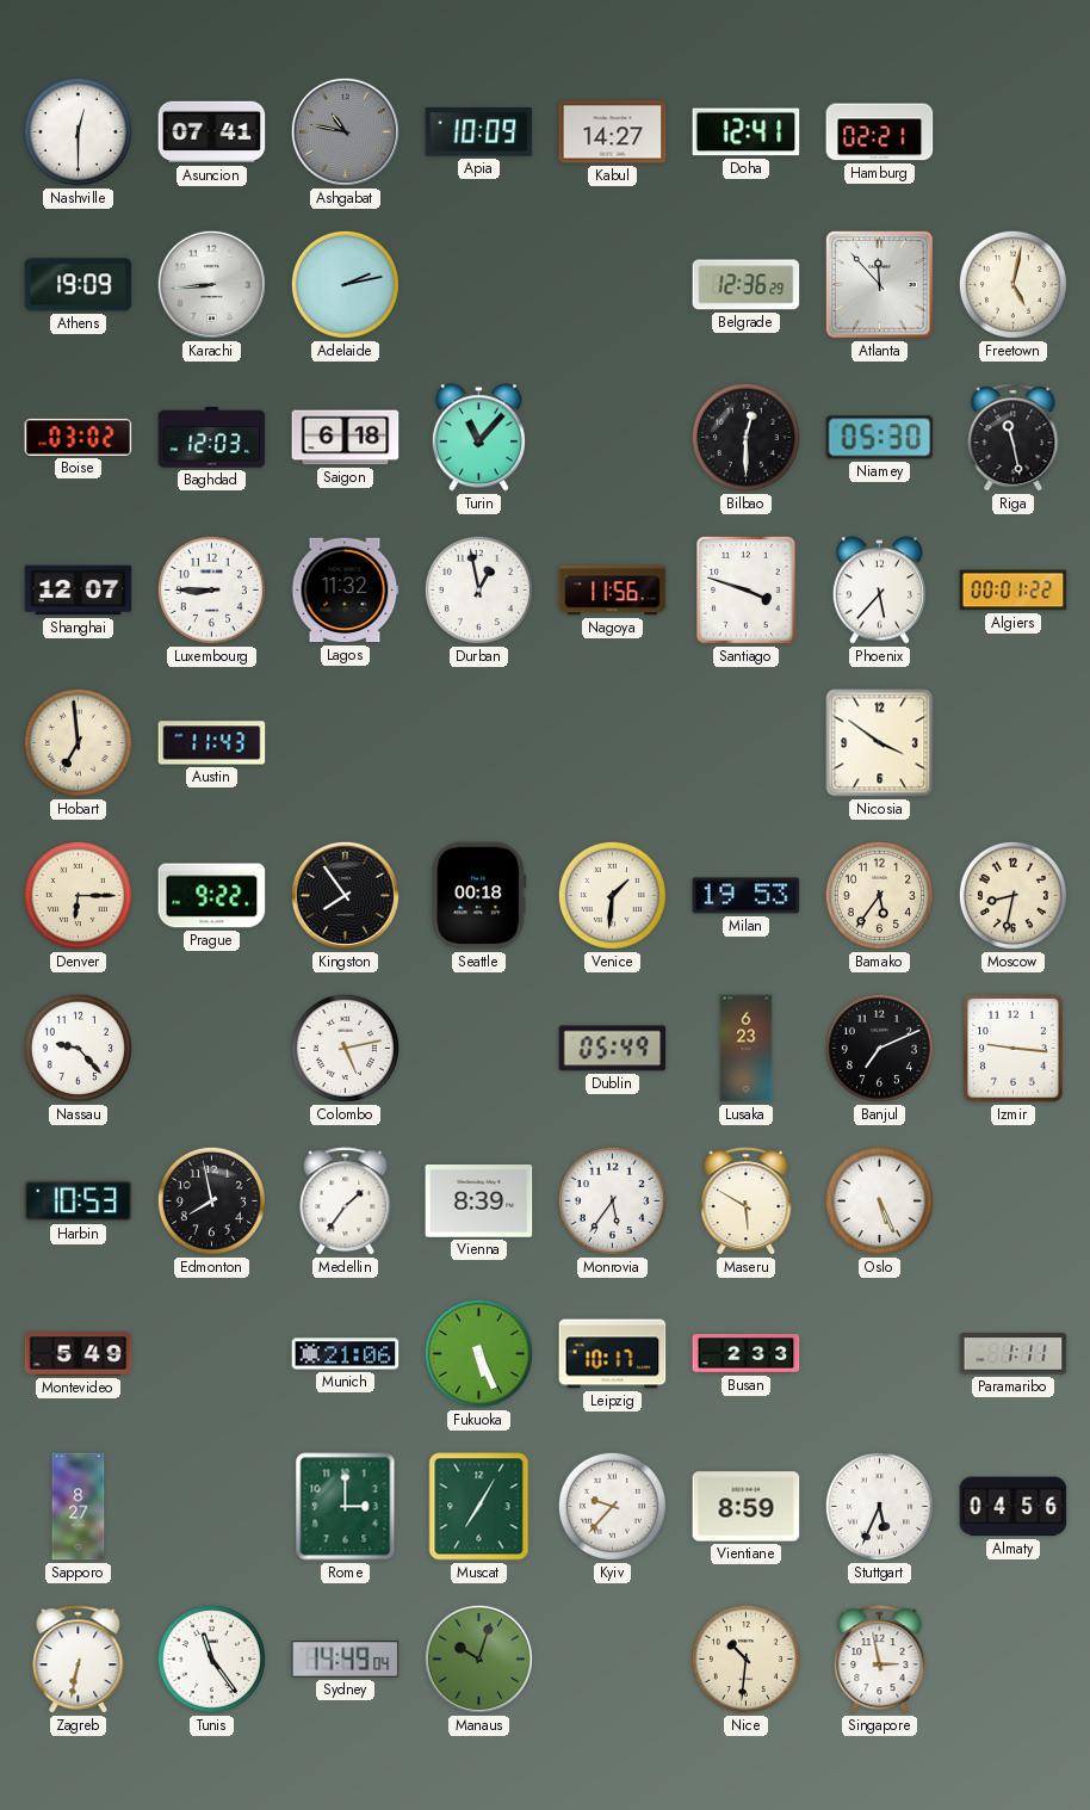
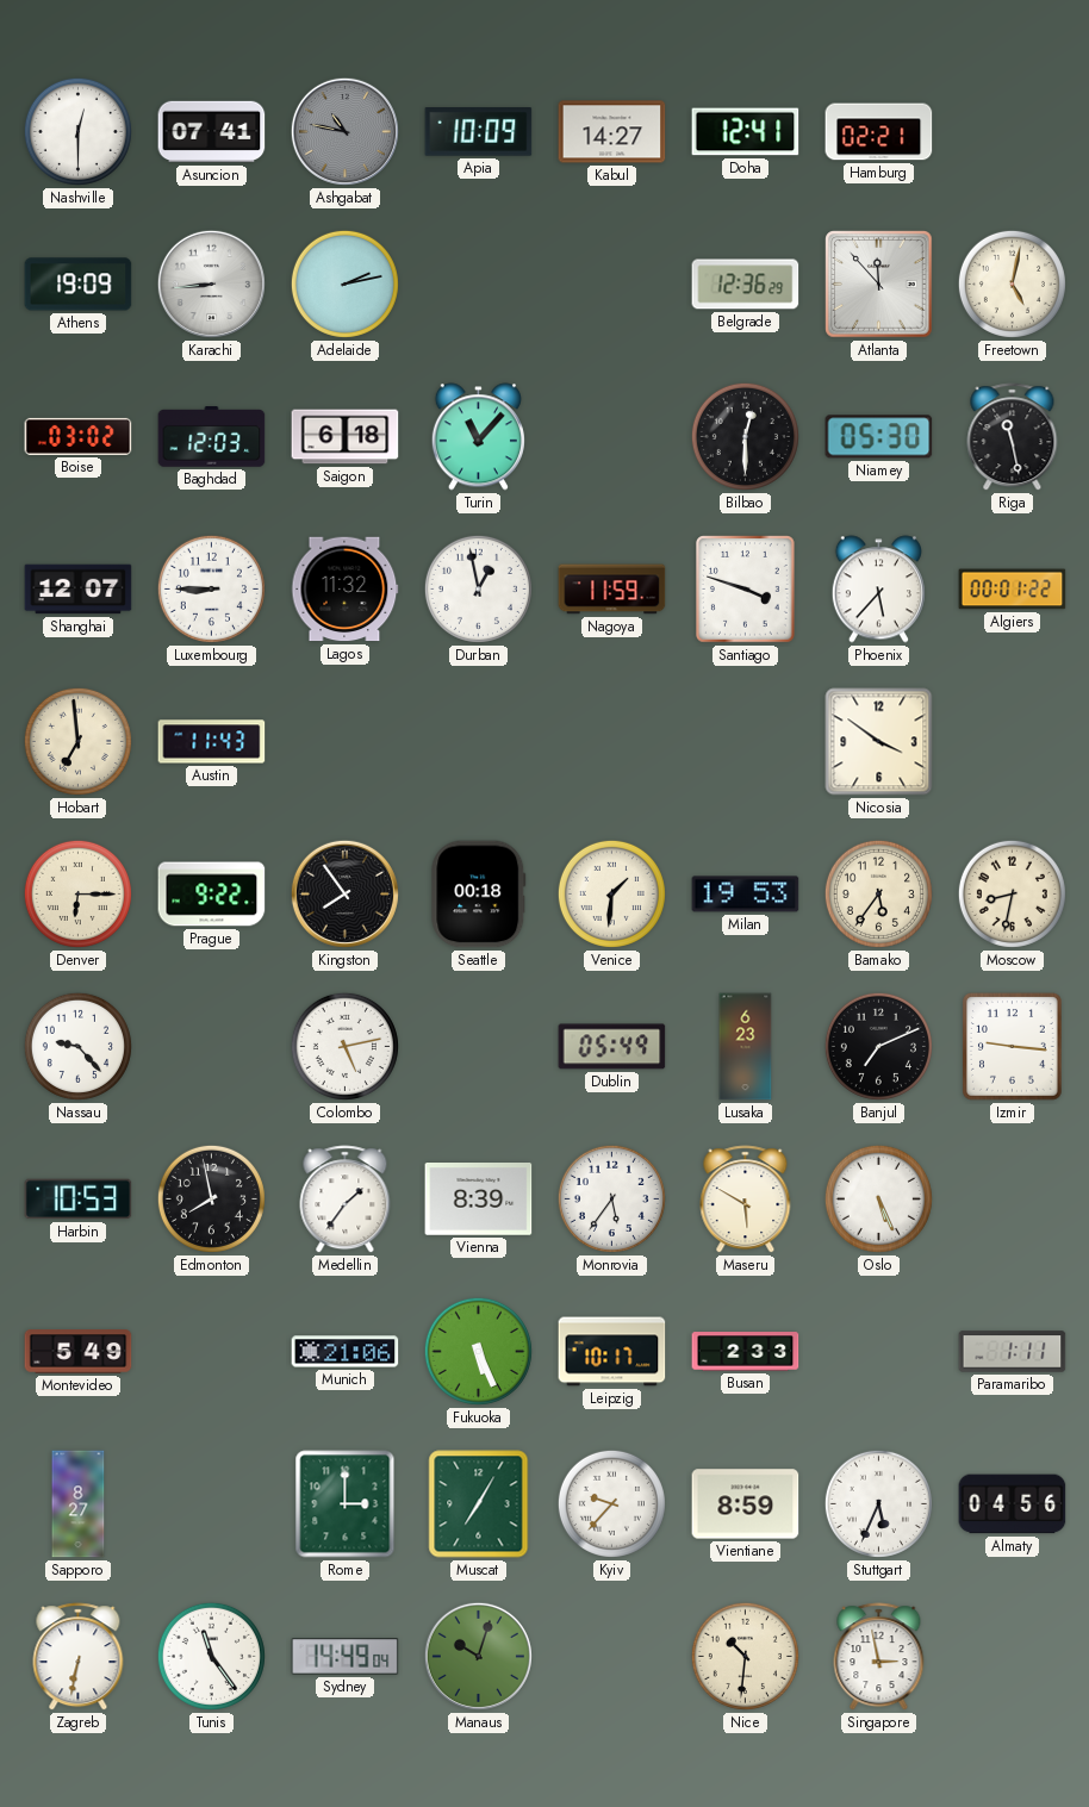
Nagoya: 11:56 -> 11:59
